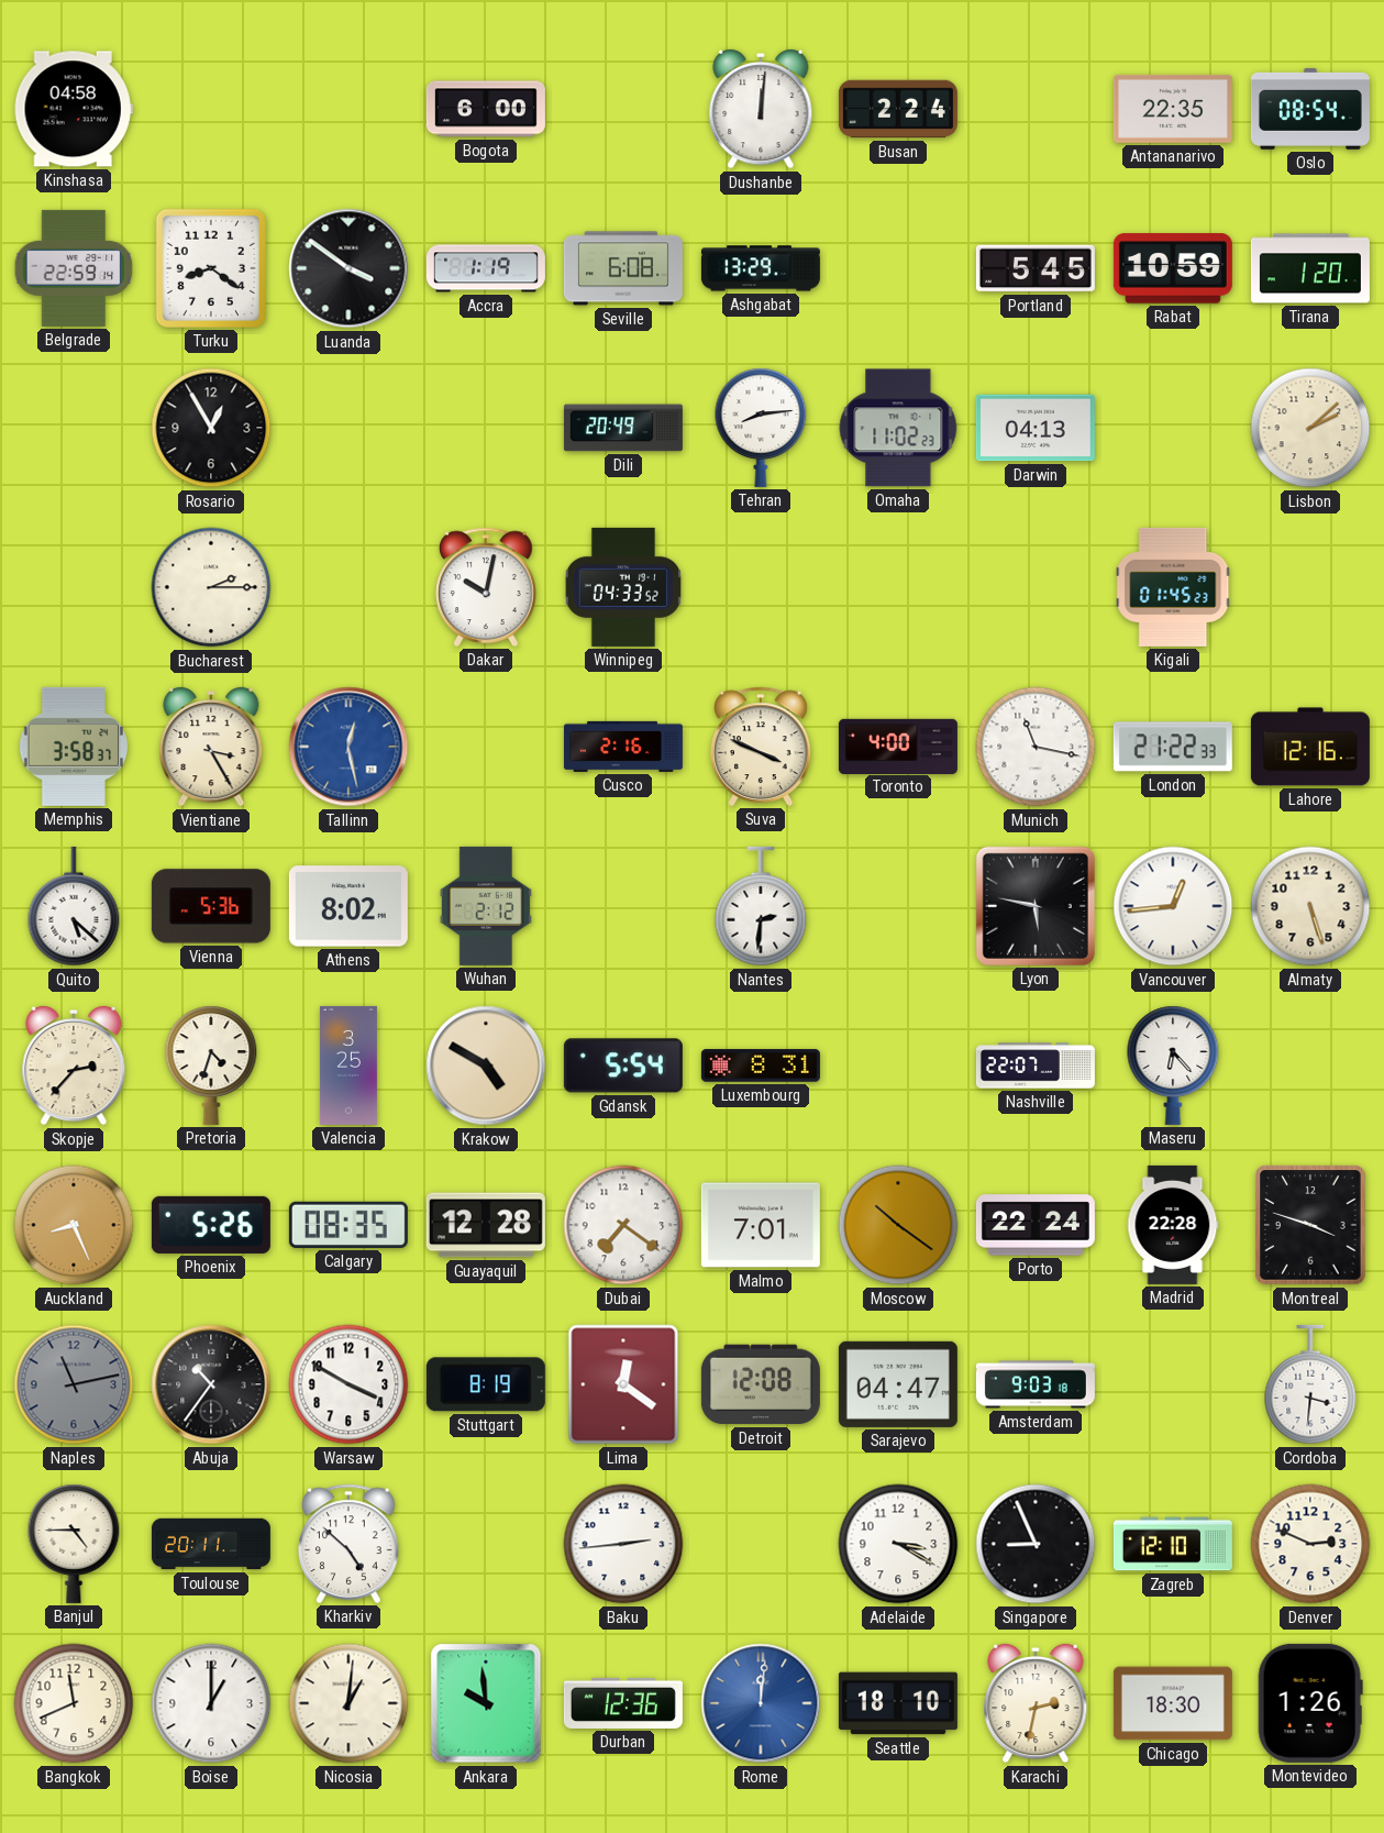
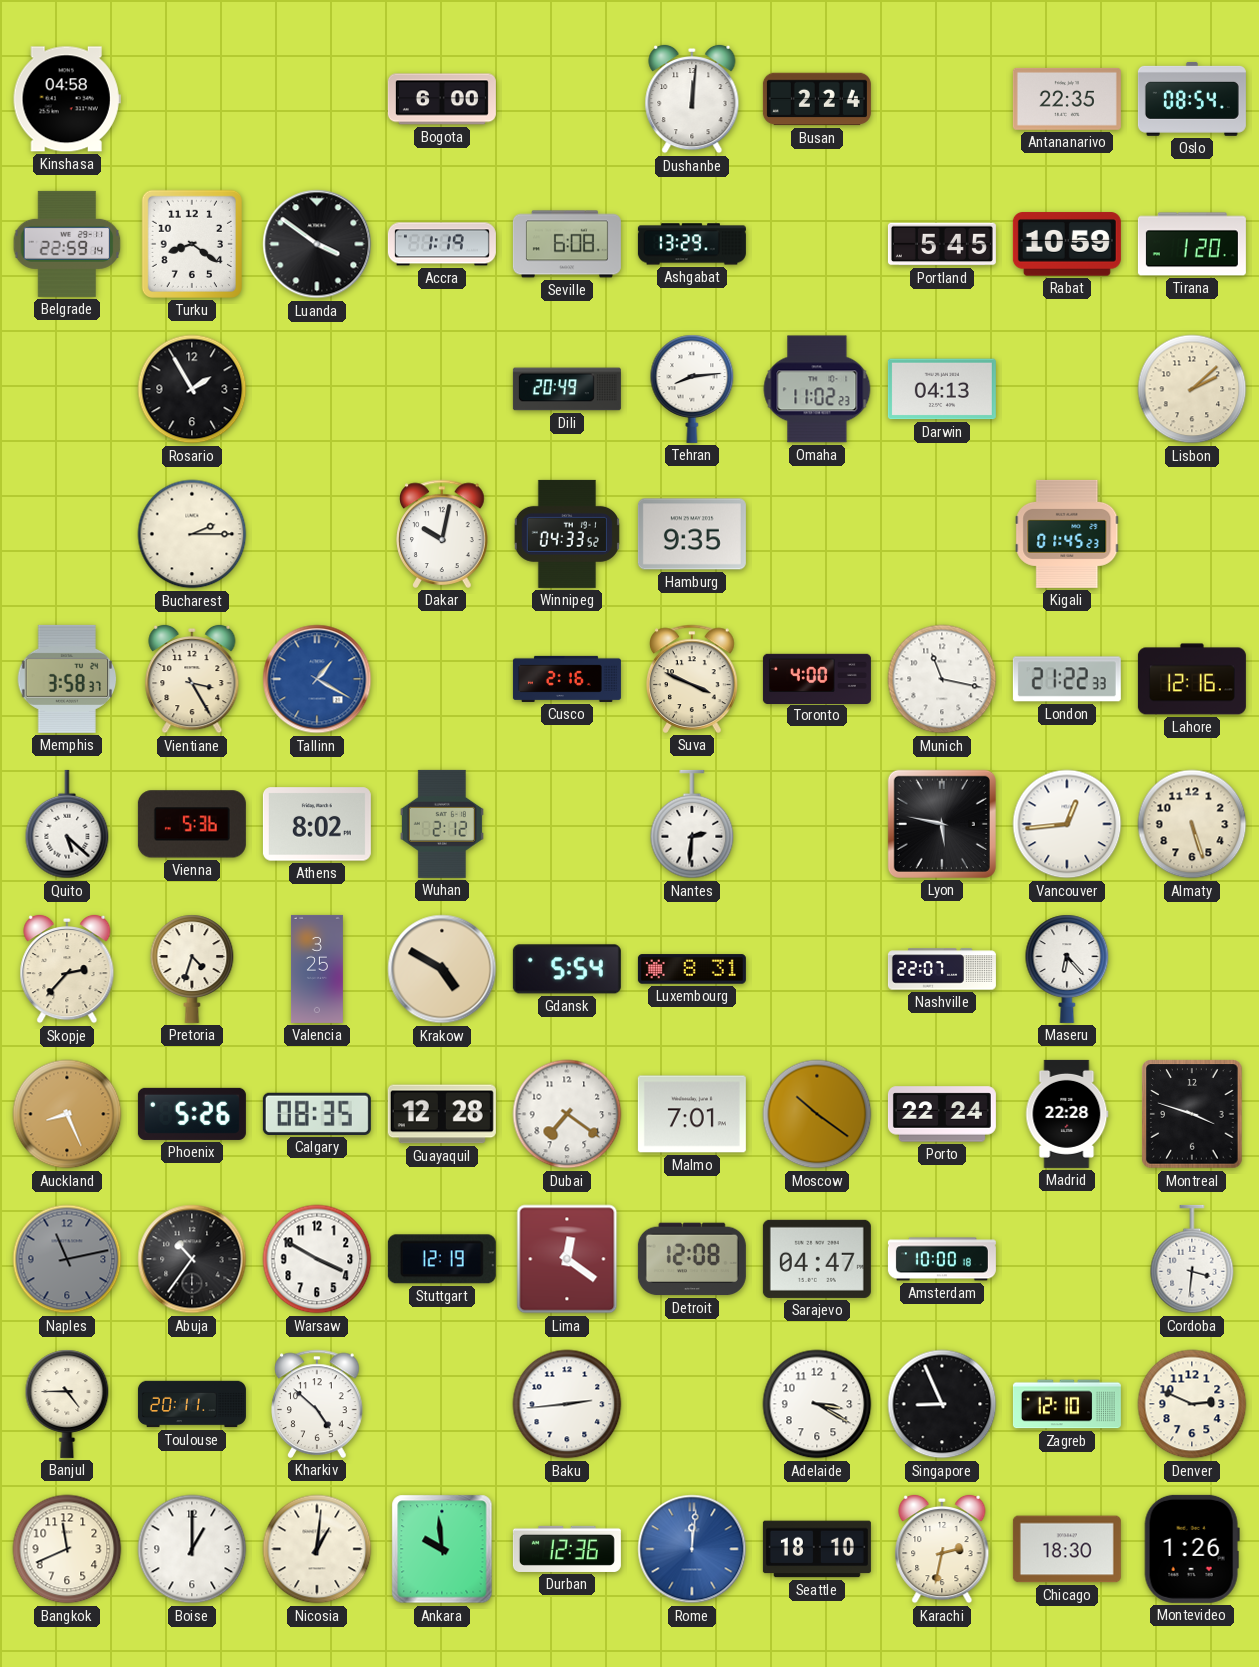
Rosario: 12:55 -> 1:55
Hamburg: none -> 9:35
Tallinn: 12:28 -> 1:20
Stuttgart: 8:19 -> 12:19
Amsterdam: 9:03 -> 10:00
